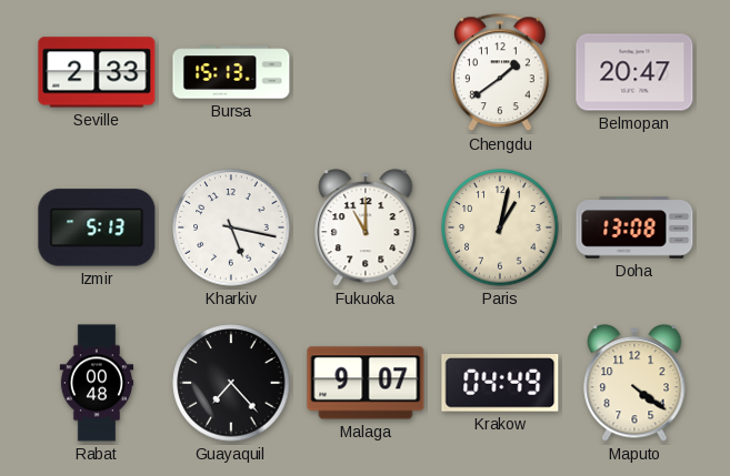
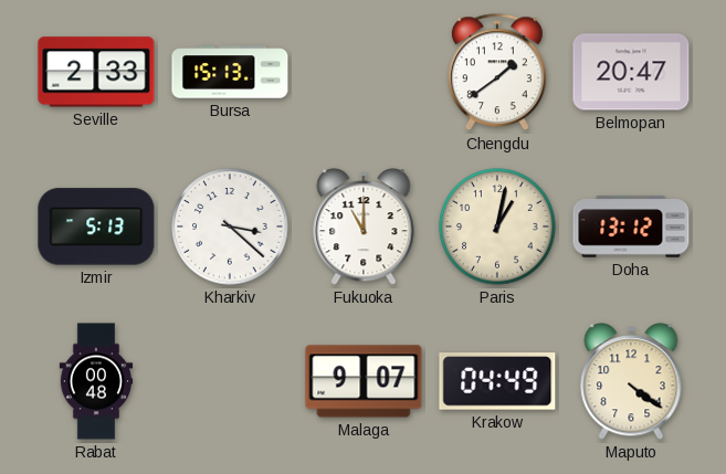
Kharkiv: 5:17 -> 3:22
Doha: 13:08 -> 13:12
Guayaquil: 7:23 -> none
